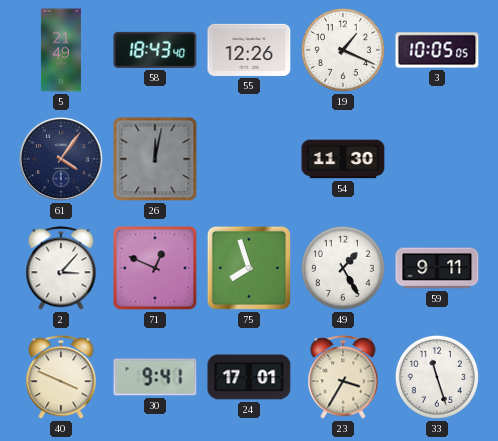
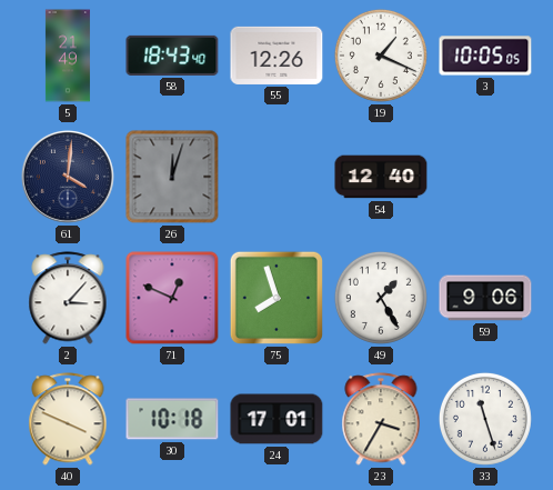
61: 4:06 -> 4:01
26: 12:02 -> 12:03
54: 11:30 -> 12:40
59: 9:11 -> 9:06
30: 9:41 -> 10:18
